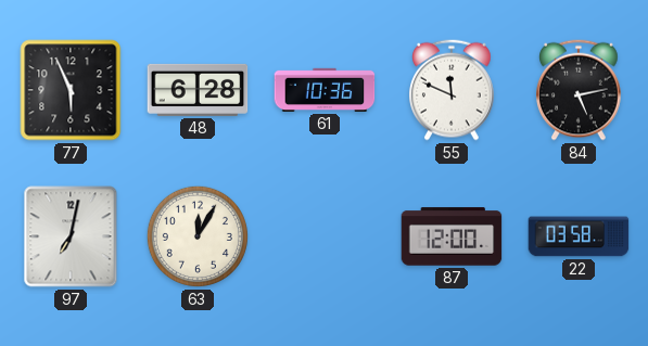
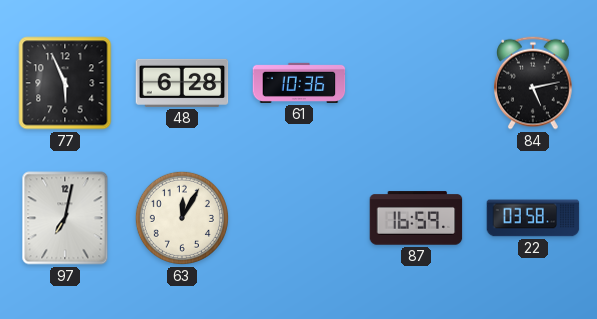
55: 11:49 -> none
87: 12:00 -> 16:59
